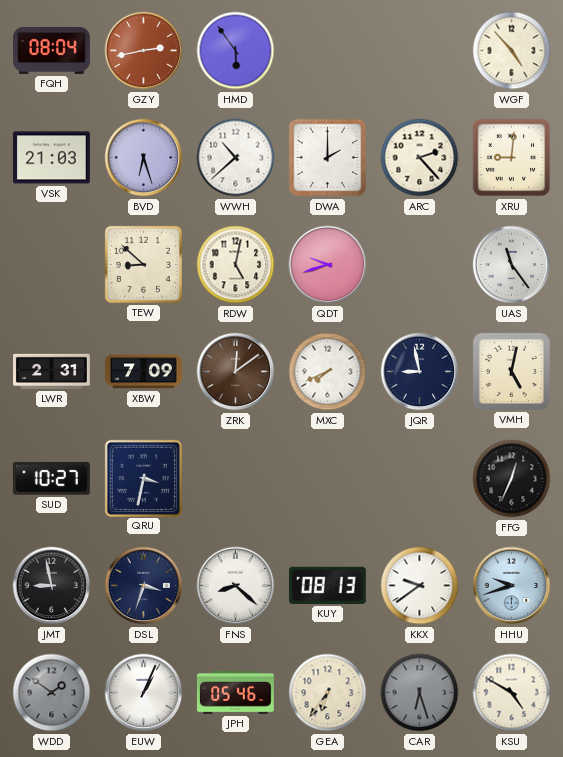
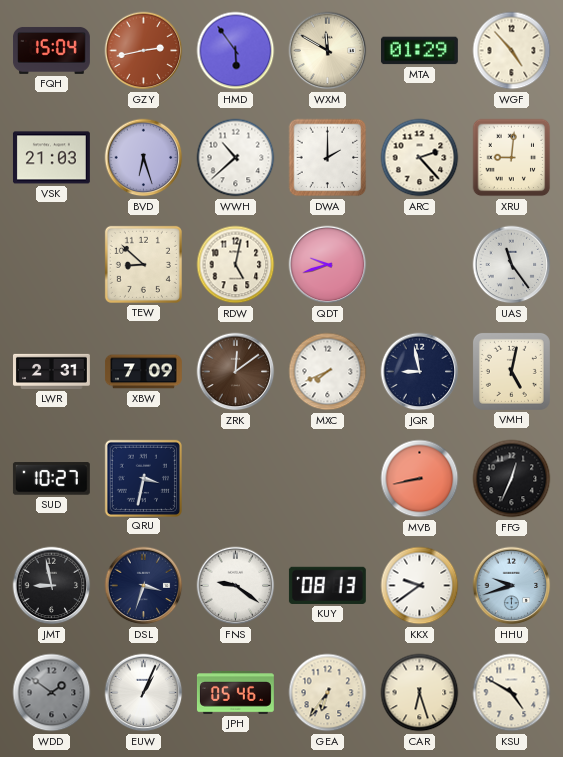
FQH: 08:04 -> 15:04
WXM: none -> 11:50
MTA: none -> 01:29
MVB: none -> 8:43
FNS: 8:22 -> 9:21
CAR dial: grey -> cream
